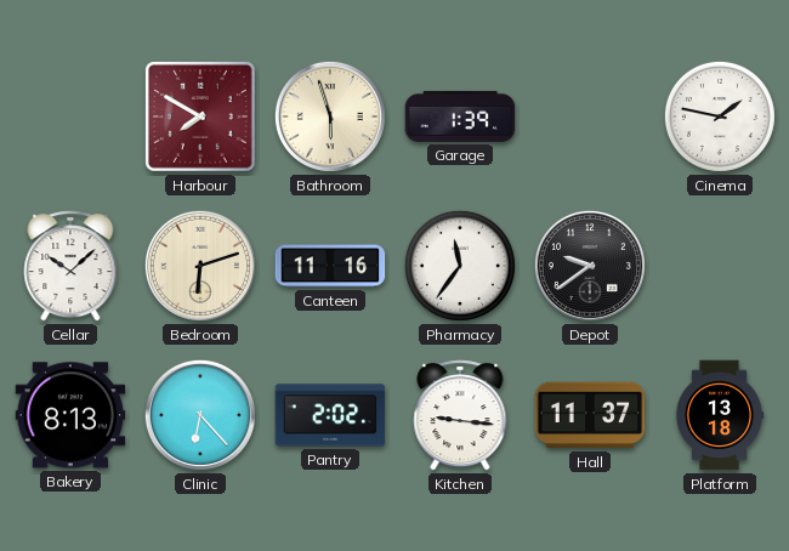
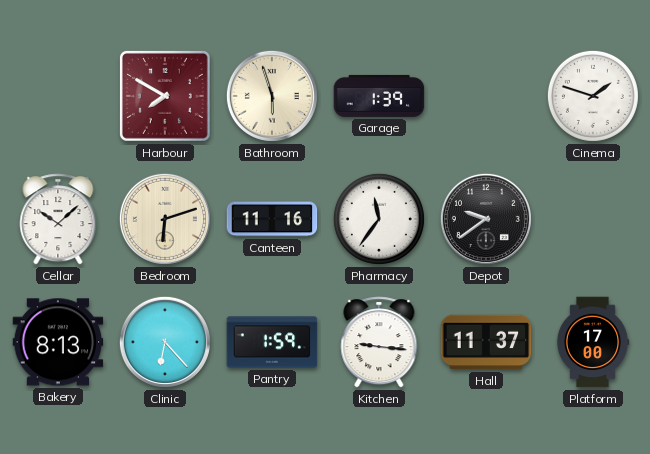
Cinema: 1:47 -> 1:48
Pantry: 2:02 -> 1:59
Platform: 13:18 -> 17:00
